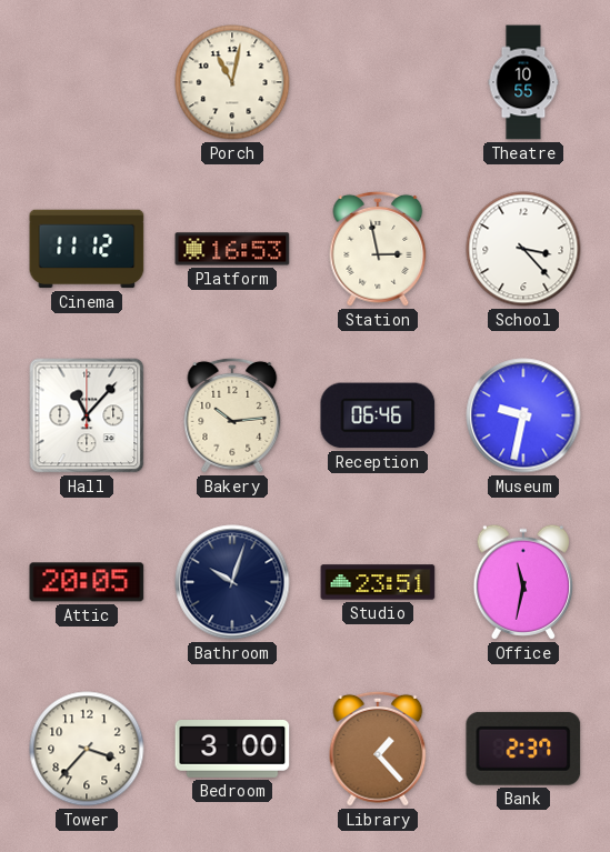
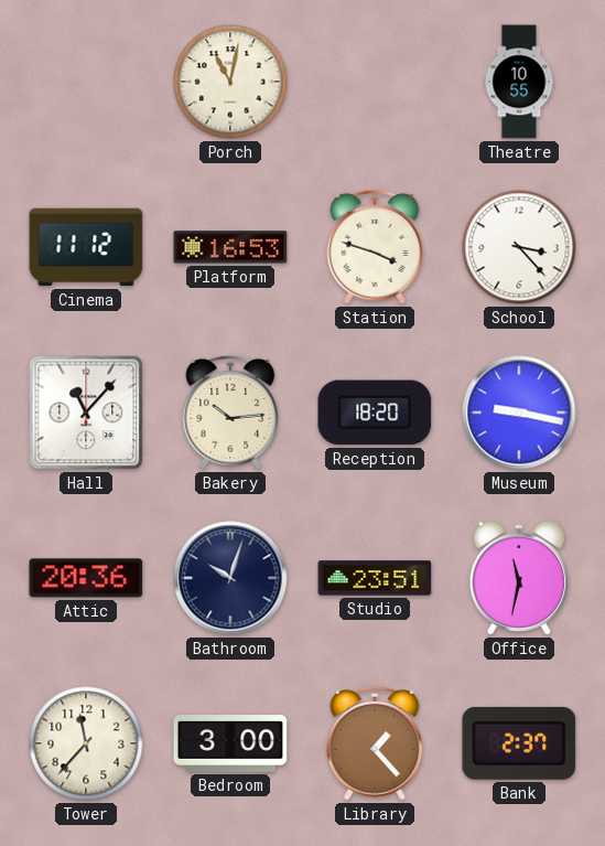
Station: 2:58 -> 3:48
Reception: 06:46 -> 18:20
Museum: 9:32 -> 9:17
Attic: 20:05 -> 20:36
Tower: 3:37 -> 11:37
